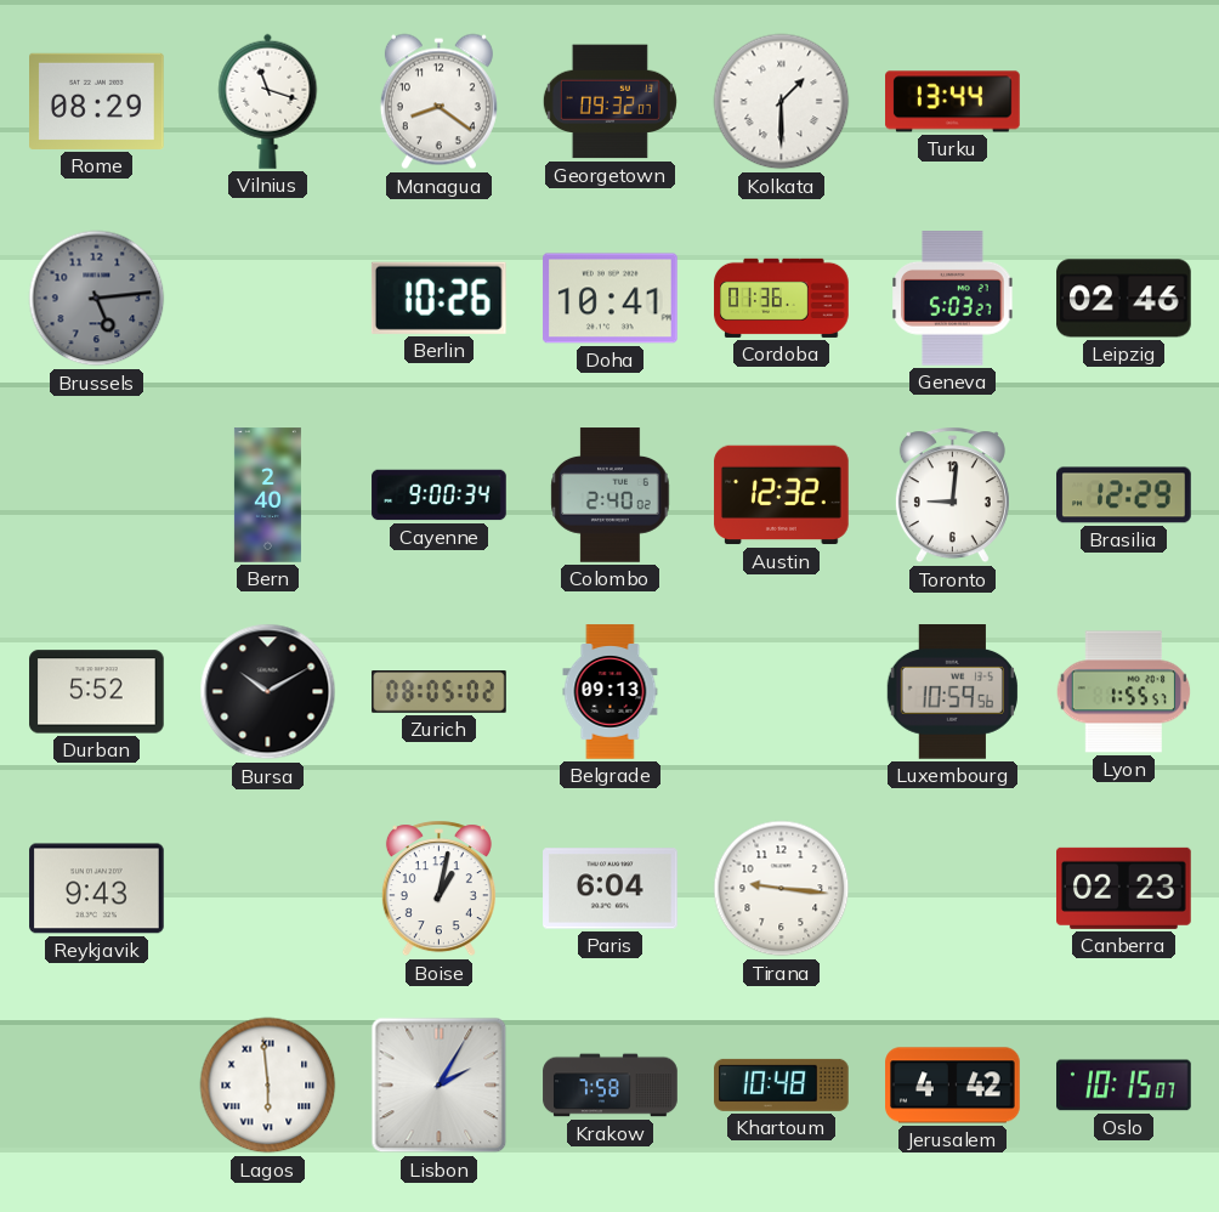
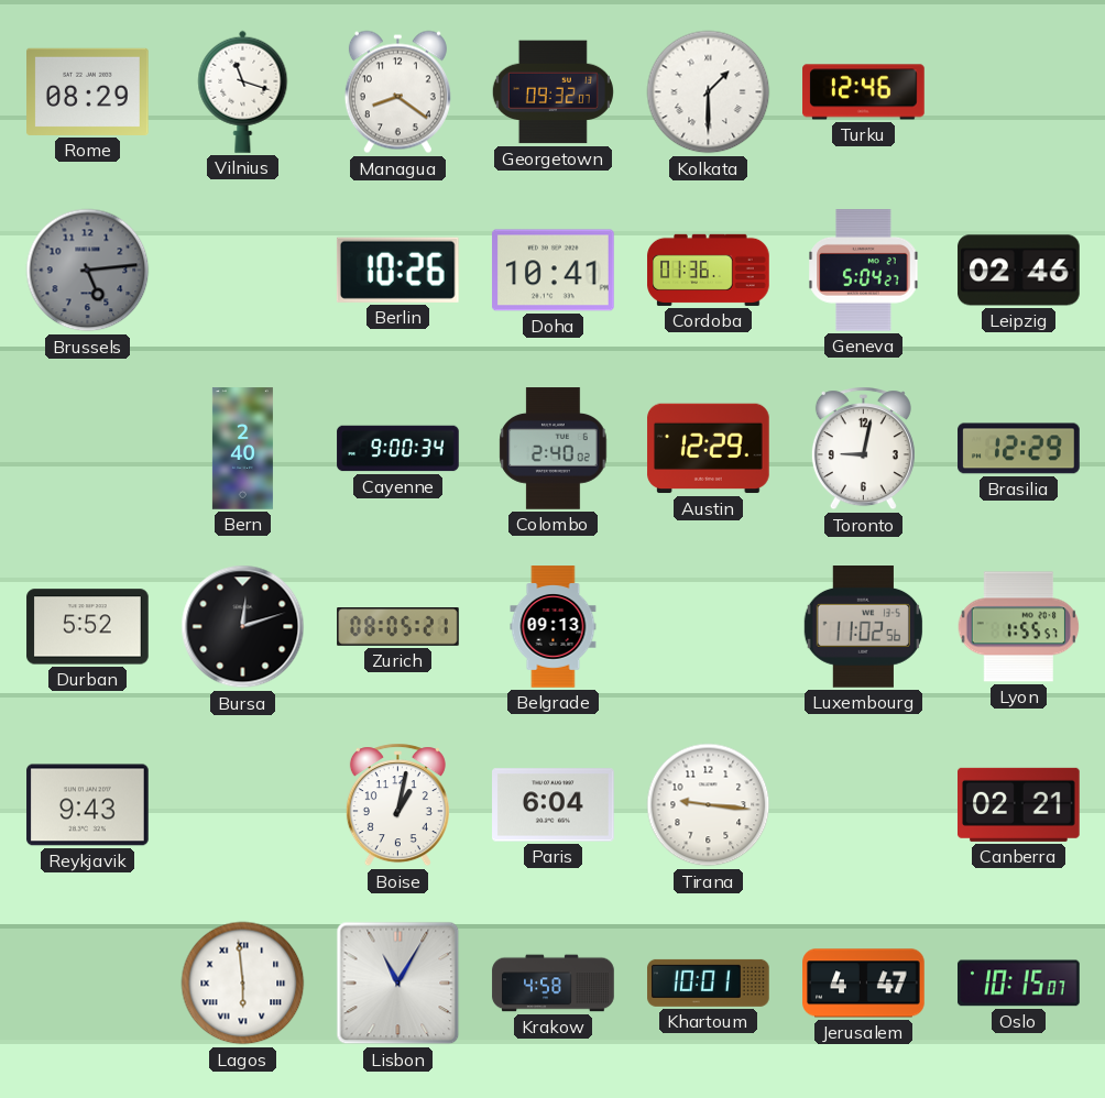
Turku: 13:44 -> 12:46
Geneva: 5:03 -> 5:04
Austin: 12:32 -> 12:29
Toronto: 9:01 -> 9:02
Bursa: 10:10 -> 12:12
Zurich: 08:05:02 -> 08:05:21
Luxembourg: 10:59 -> 11:02
Canberra: 02:23 -> 02:21
Lisbon: 2:05 -> 11:05
Krakow: 7:58 -> 4:58
Khartoum: 10:48 -> 10:01
Jerusalem: 4:42 -> 4:47
